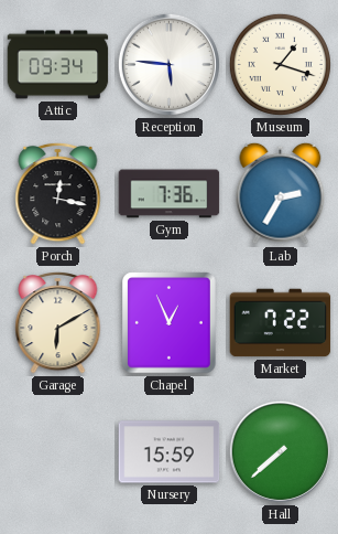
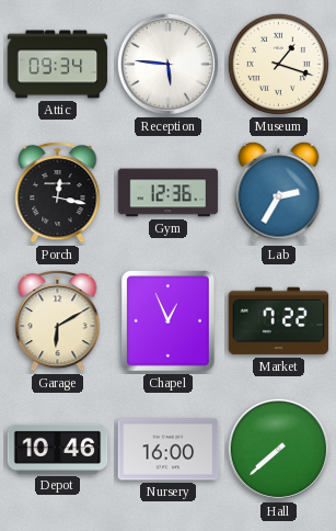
Gym: 7:36 -> 12:36
Depot: none -> 10:46
Nursery: 15:59 -> 16:00
